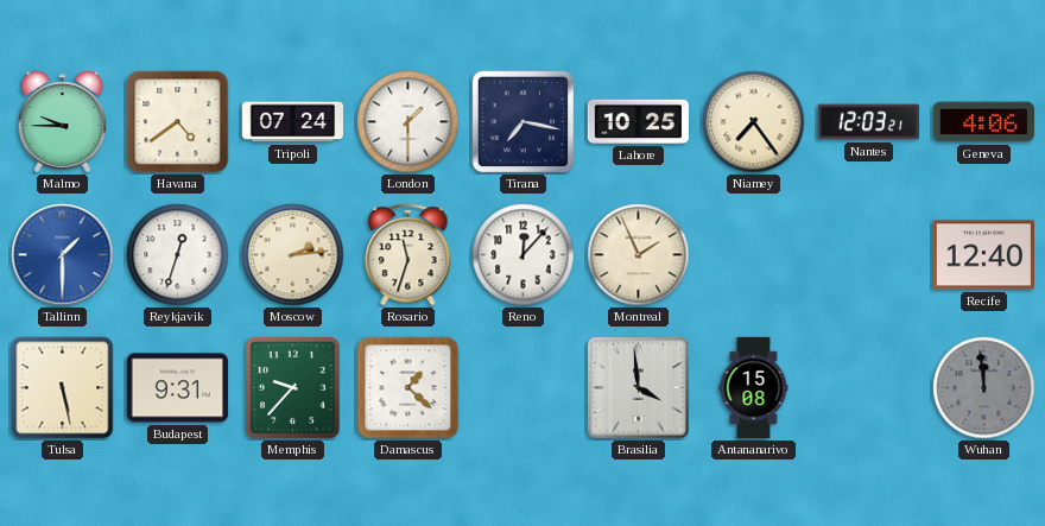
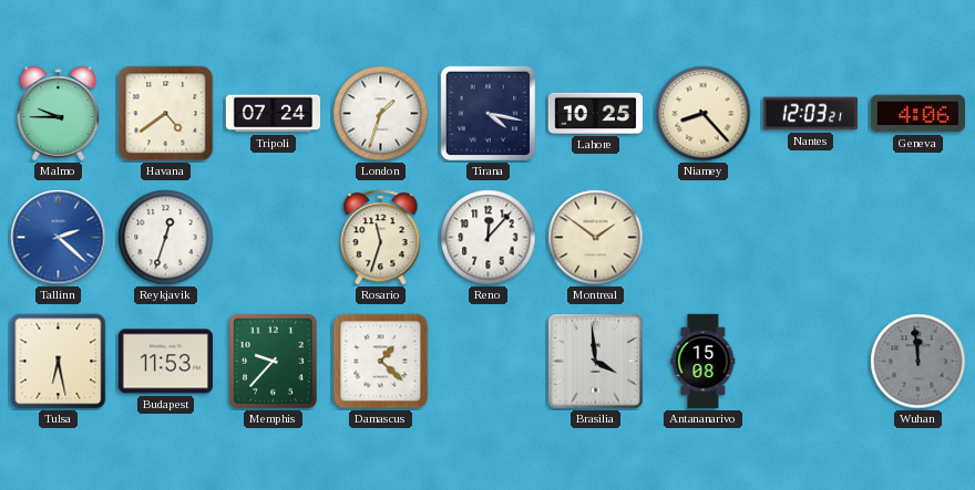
London: 1:30 -> 1:33
Tirana: 7:17 -> 4:17
Niamey: 7:24 -> 8:23
Tallinn: 1:30 -> 2:22
Moscow: 2:14 -> none
Montreal: 1:56 -> 1:51
Recife: 12:40 -> none
Tulsa: 5:28 -> 6:28
Budapest: 9:31 -> 11:53
